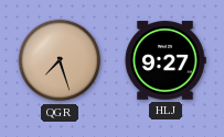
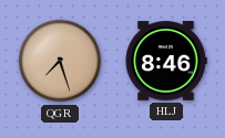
HLJ: 9:27 -> 8:46
